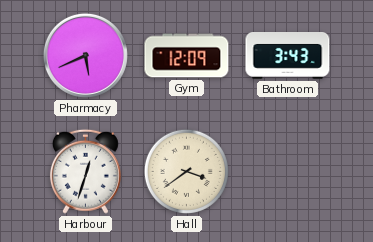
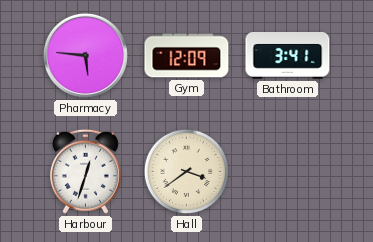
Pharmacy: 5:41 -> 5:46
Bathroom: 3:43 -> 3:41
